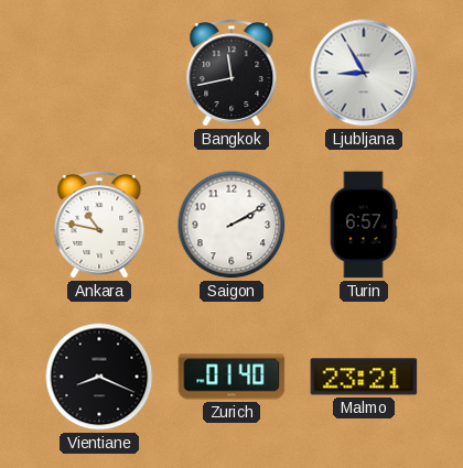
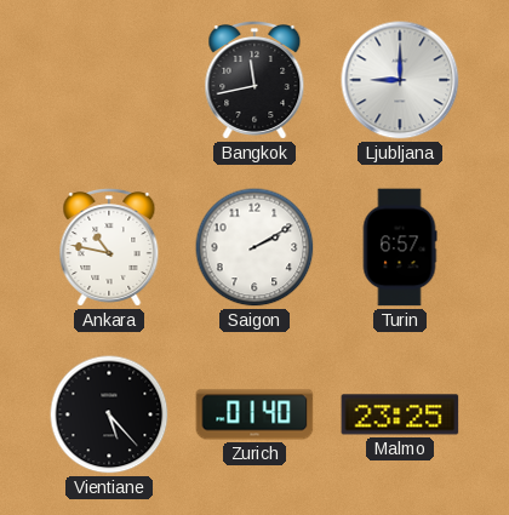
Ljubljana: 8:55 -> 9:00
Vientiane: 8:19 -> 5:23
Malmo: 23:21 -> 23:25
